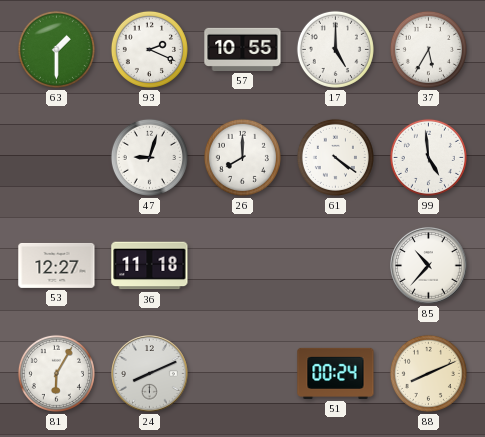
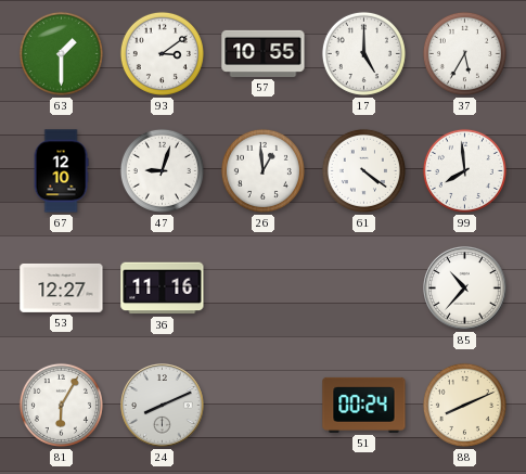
93: 2:19 -> 3:09
67: none -> 12:10
26: 8:00 -> 12:59
99: 4:59 -> 7:59
36: 11:18 -> 11:16
